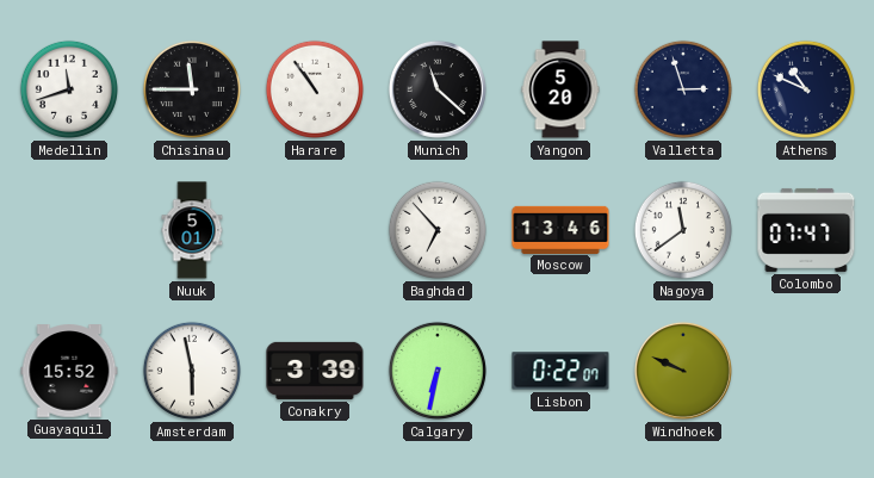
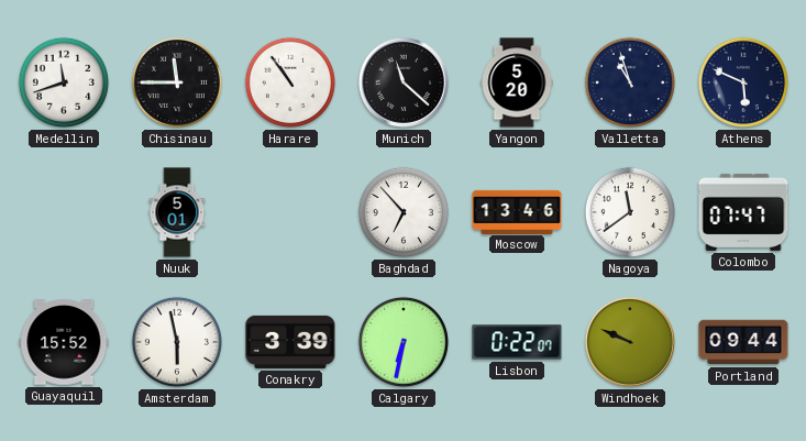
Valletta: 2:57 -> 10:57
Athens: 10:49 -> 5:49
Portland: none -> 09:44
